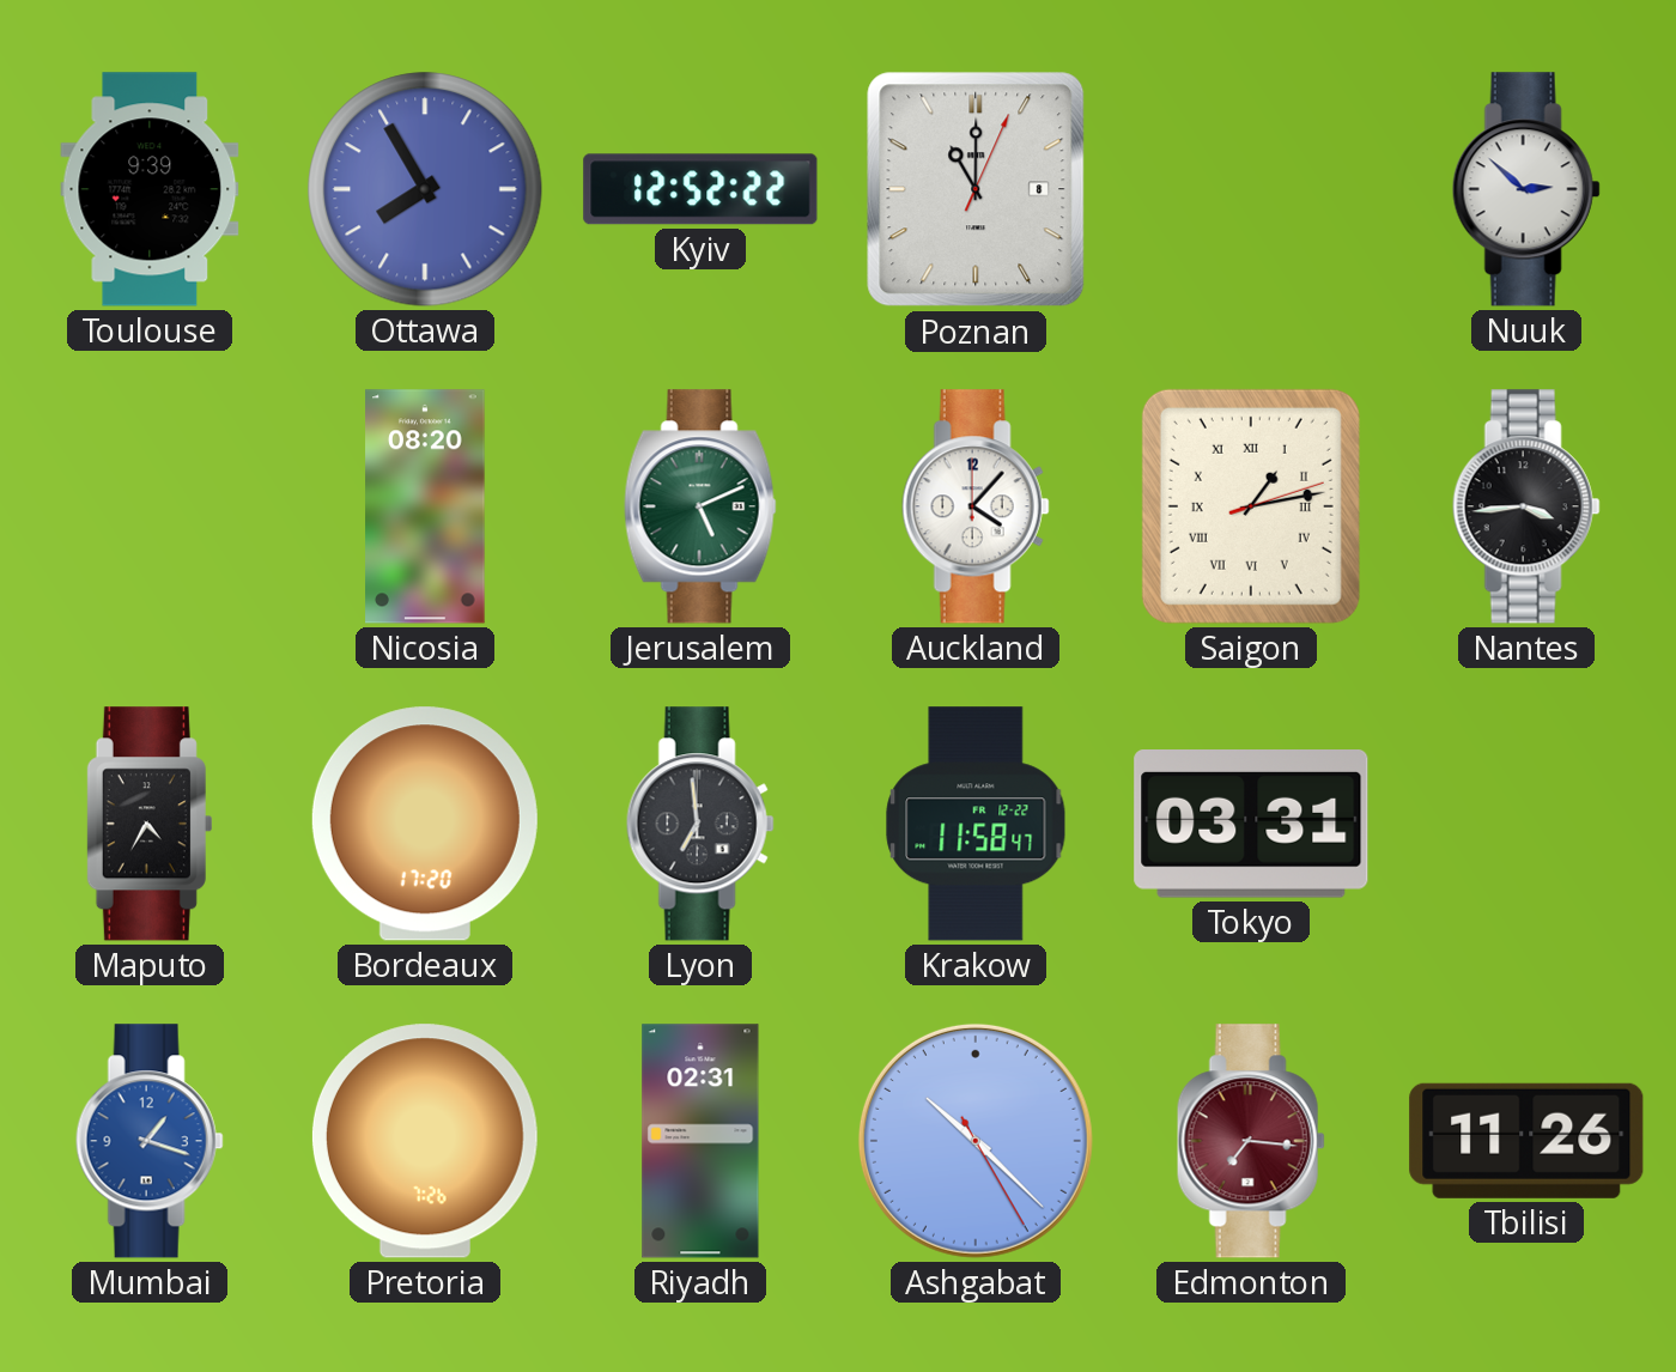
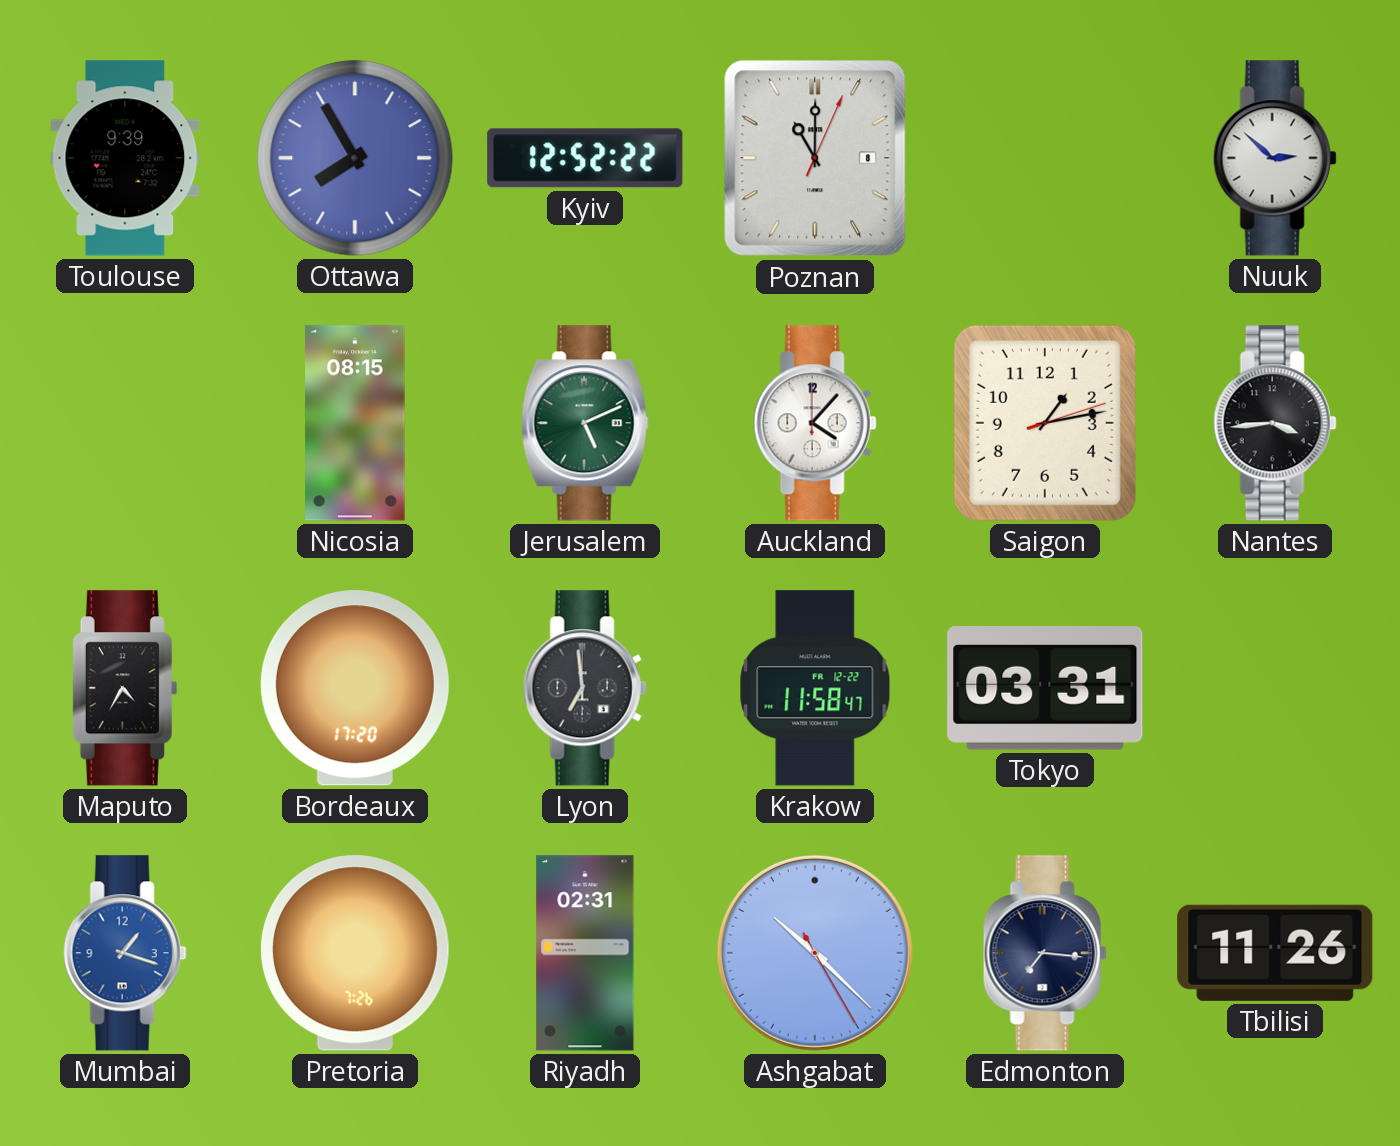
Nicosia: 08:20 -> 08:15
Saigon numerals: Roman -> Arabic
Edmonton dial: burgundy -> navy
